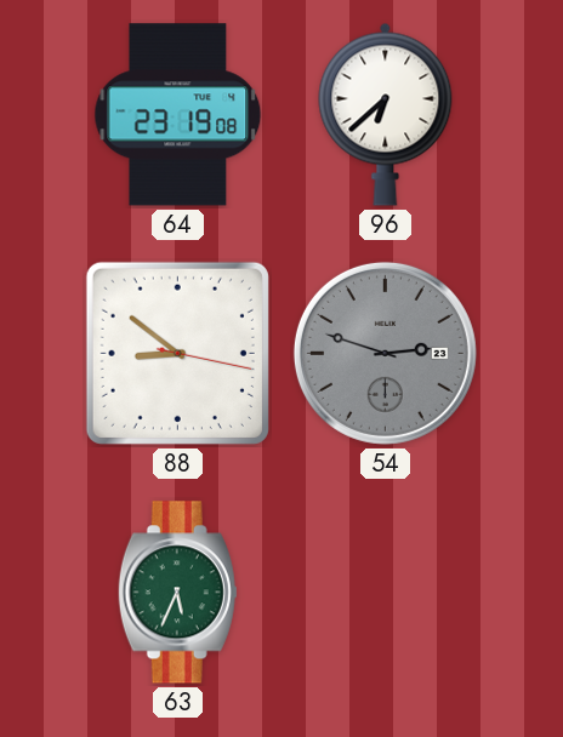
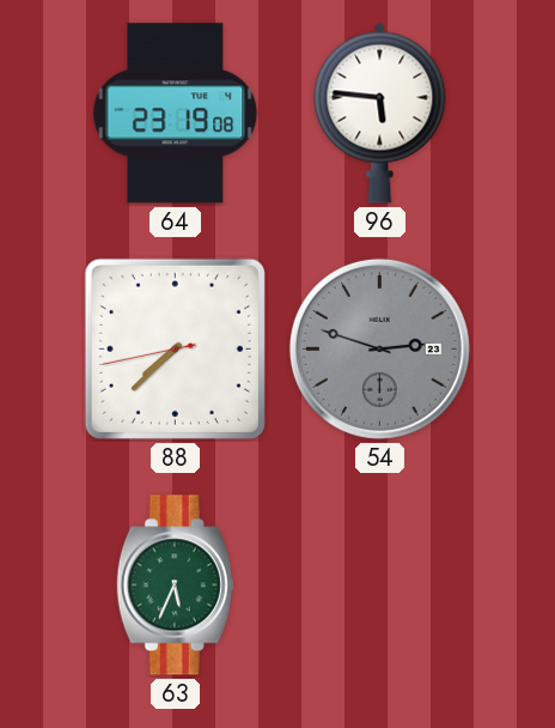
96: 6:38 -> 5:46
88: 8:51 -> 7:37
